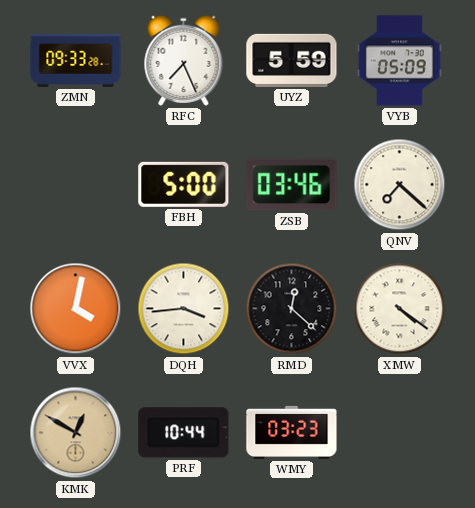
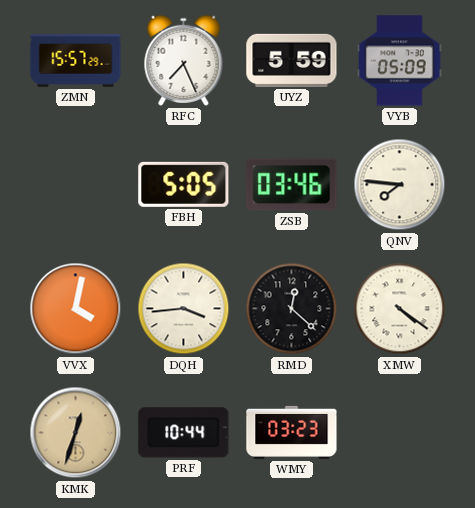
ZMN: 09:33 -> 15:57
FBH: 5:00 -> 5:05
QNV: 7:22 -> 7:46
KMK: 12:50 -> 12:33
